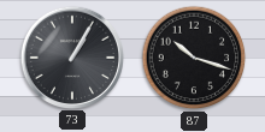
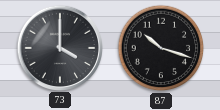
73: 1:05 -> 4:00
